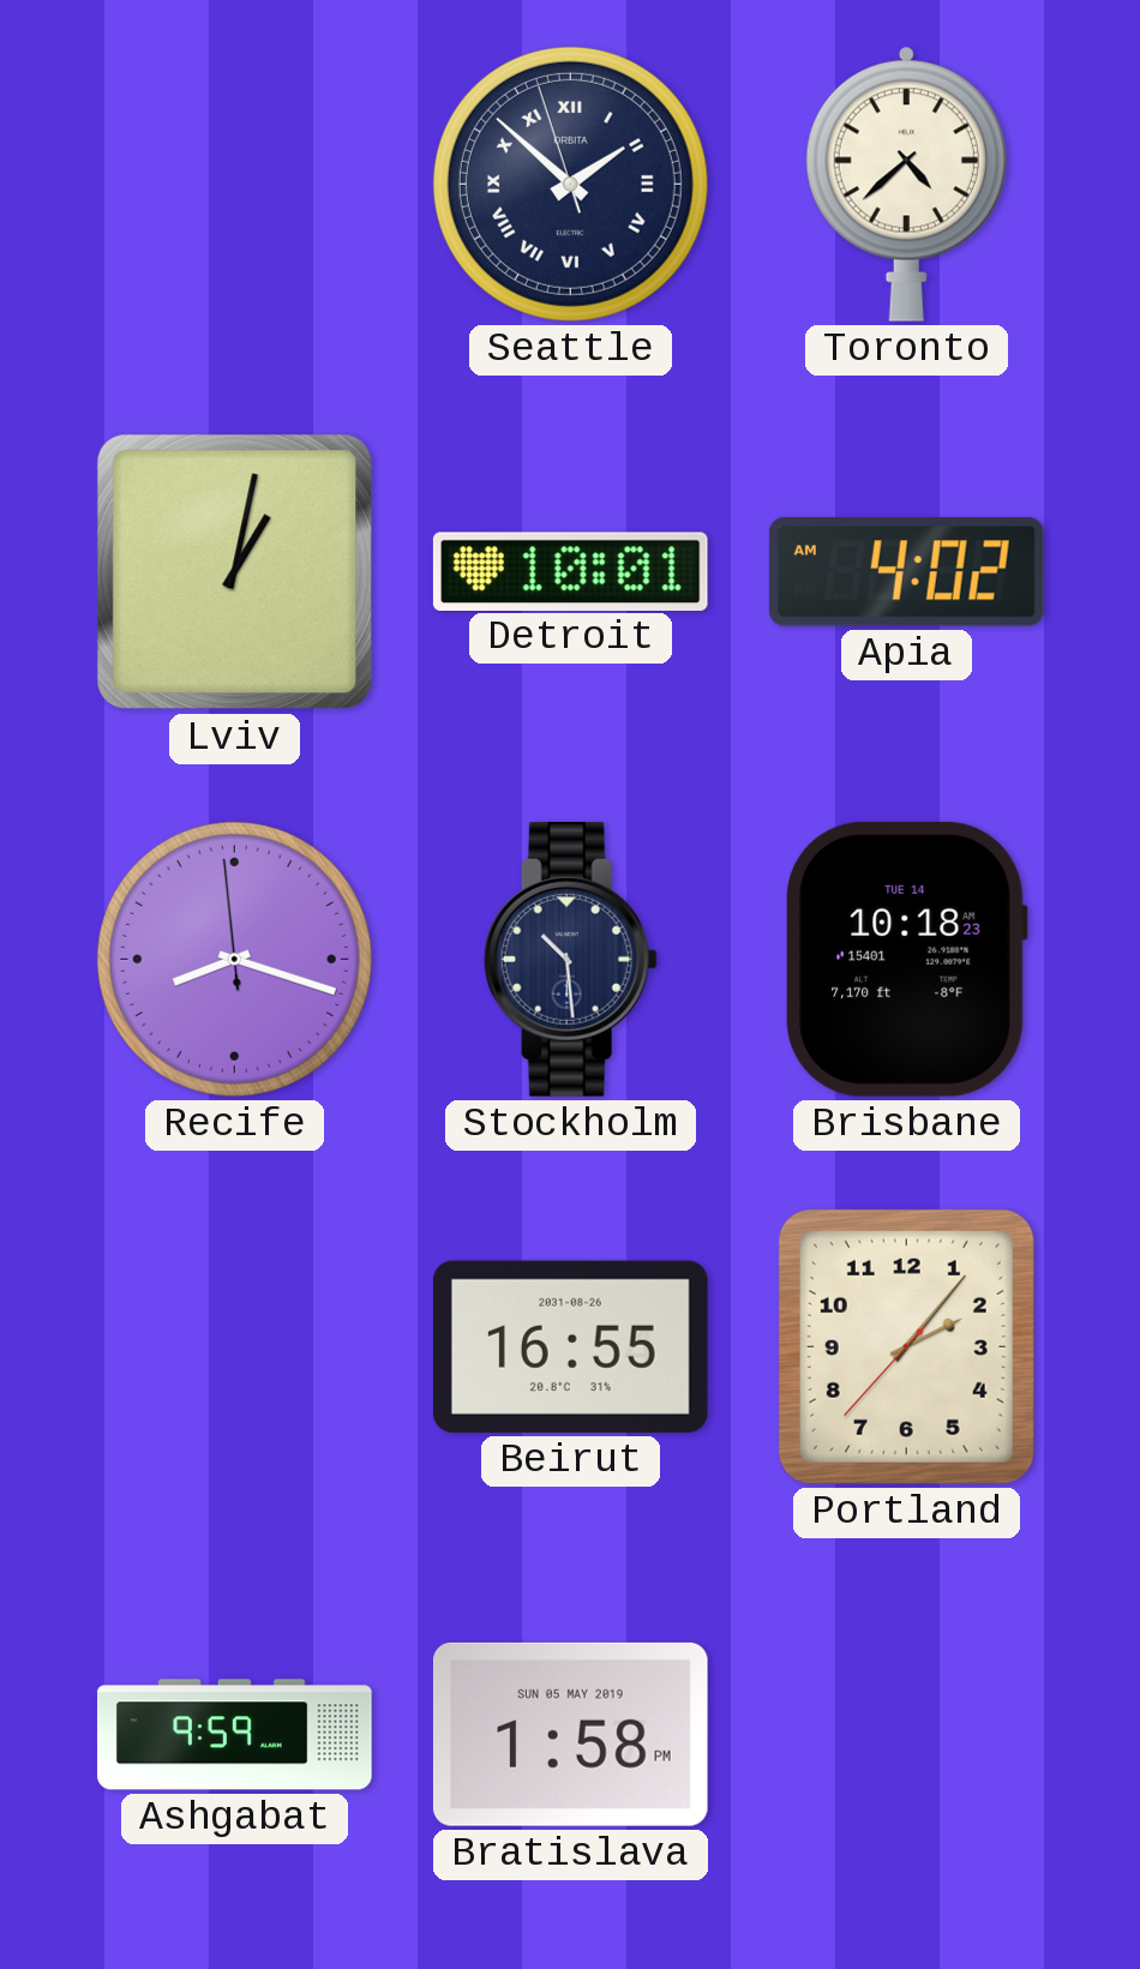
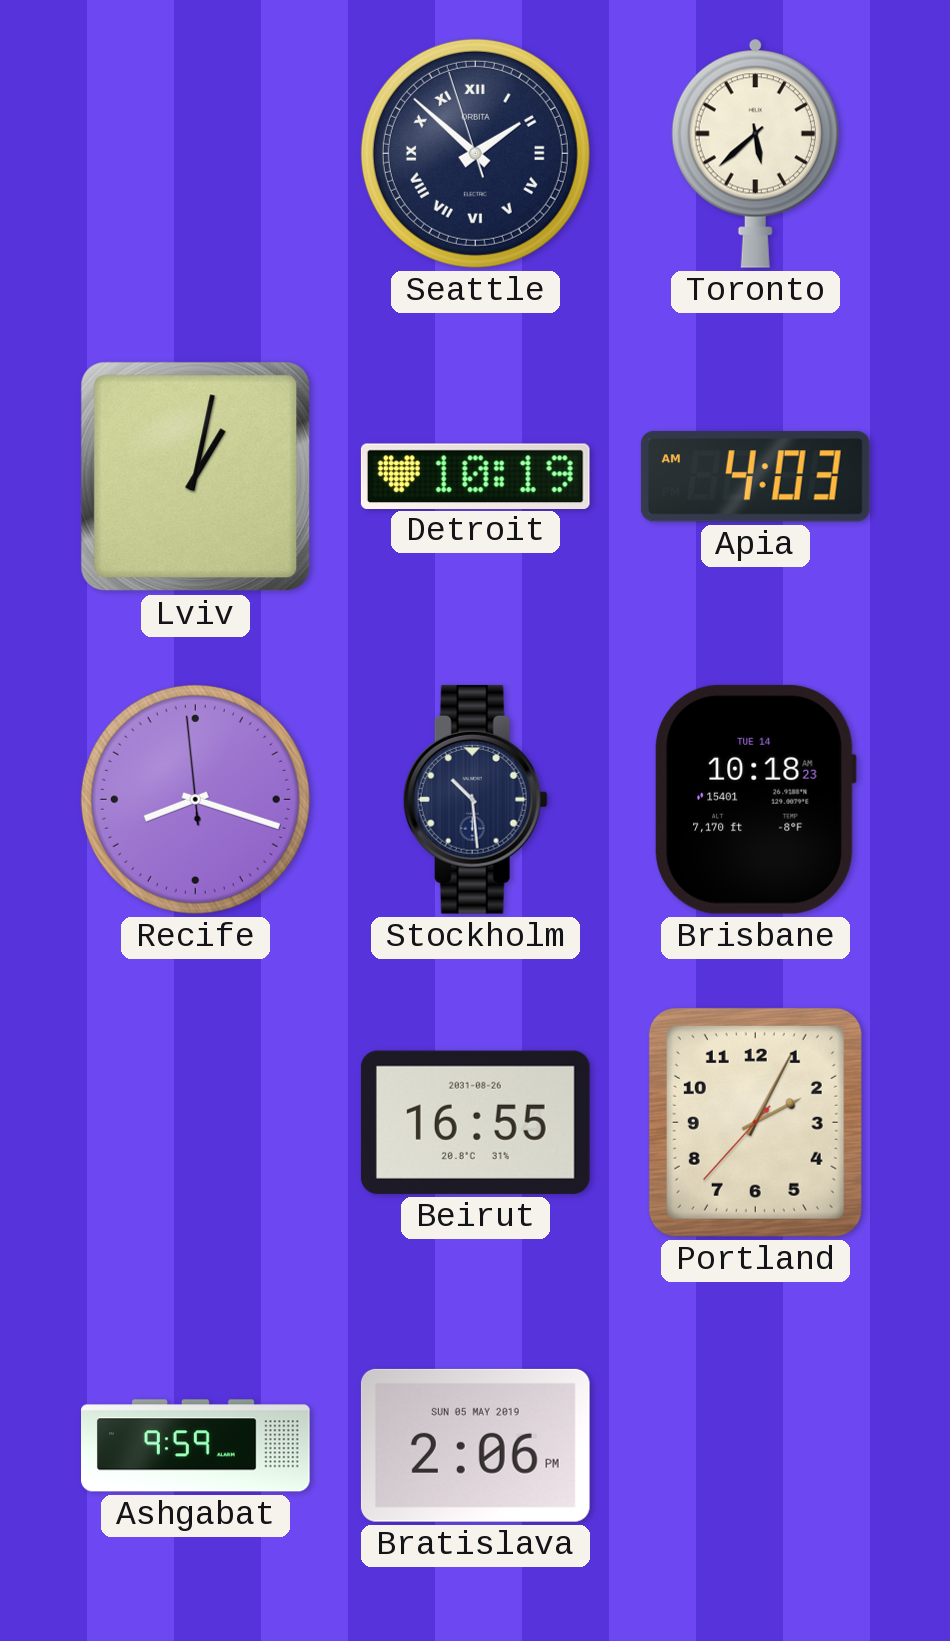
Toronto: 4:38 -> 5:38
Detroit: 10:01 -> 10:19
Apia: 4:02 -> 4:03
Portland: 2:06 -> 2:04
Bratislava: 1:58 -> 2:06
